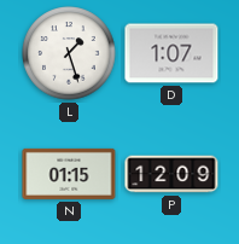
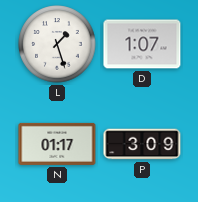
N: 01:15 -> 01:17
P: 12:09 -> 3:09
